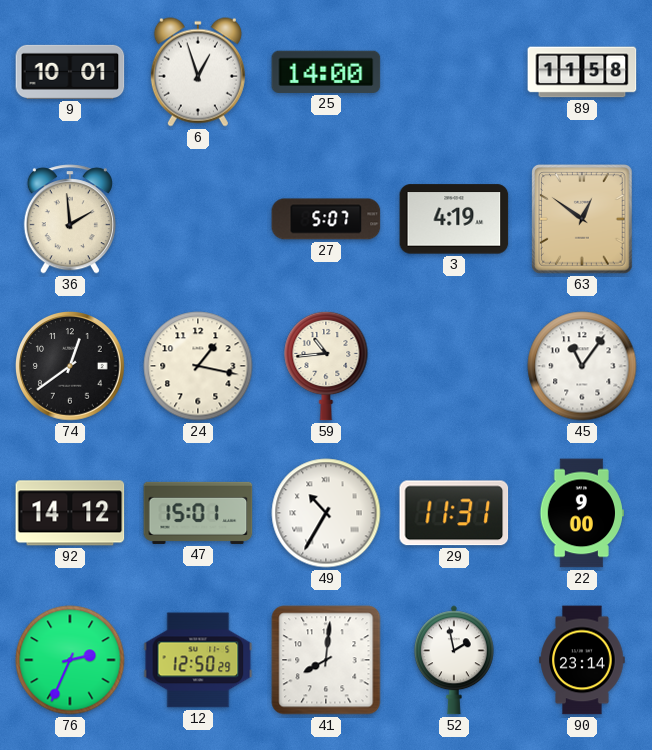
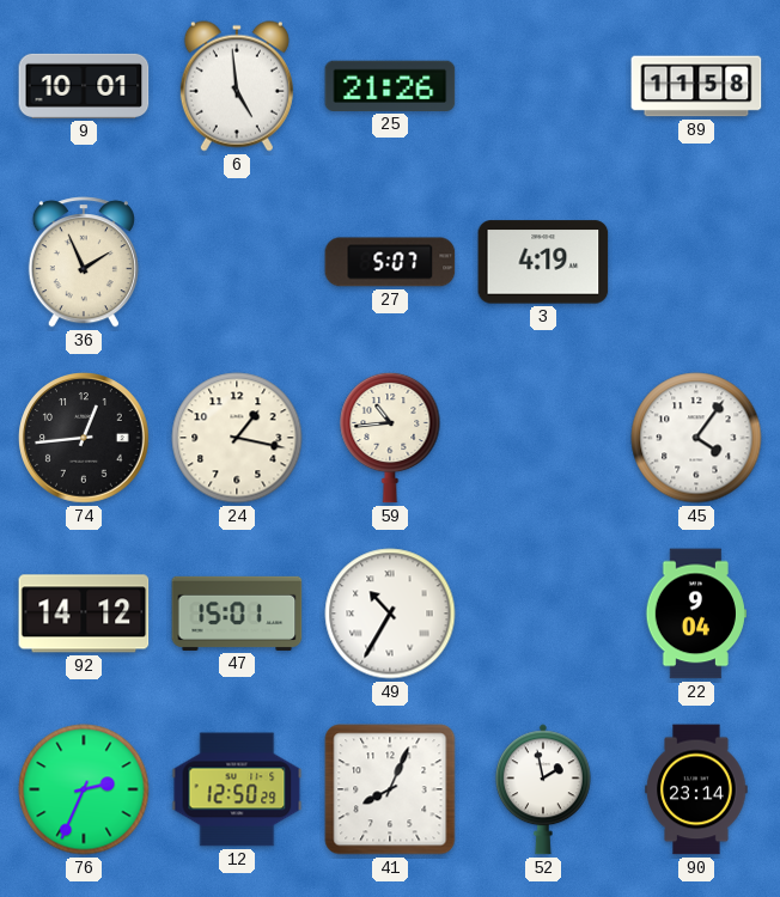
6: 12:57 -> 4:59
25: 14:00 -> 21:26
36: 1:59 -> 1:56
63: 12:51 -> none
74: 12:39 -> 12:44
45: 11:06 -> 4:06
29: 11:31 -> none
22: 9:00 -> 9:04
41: 8:01 -> 8:04
